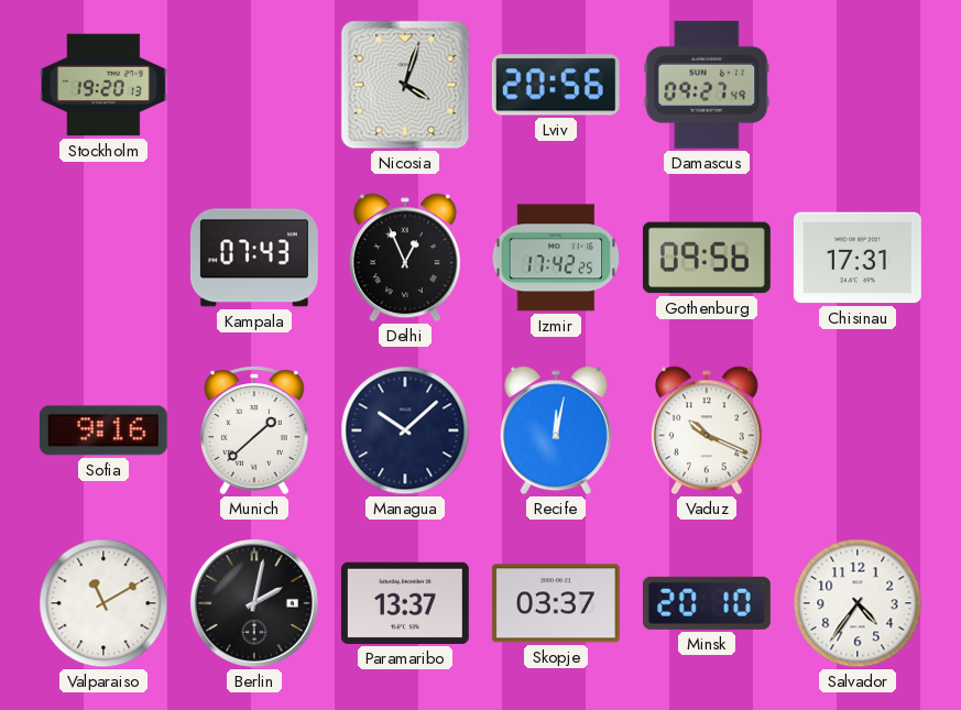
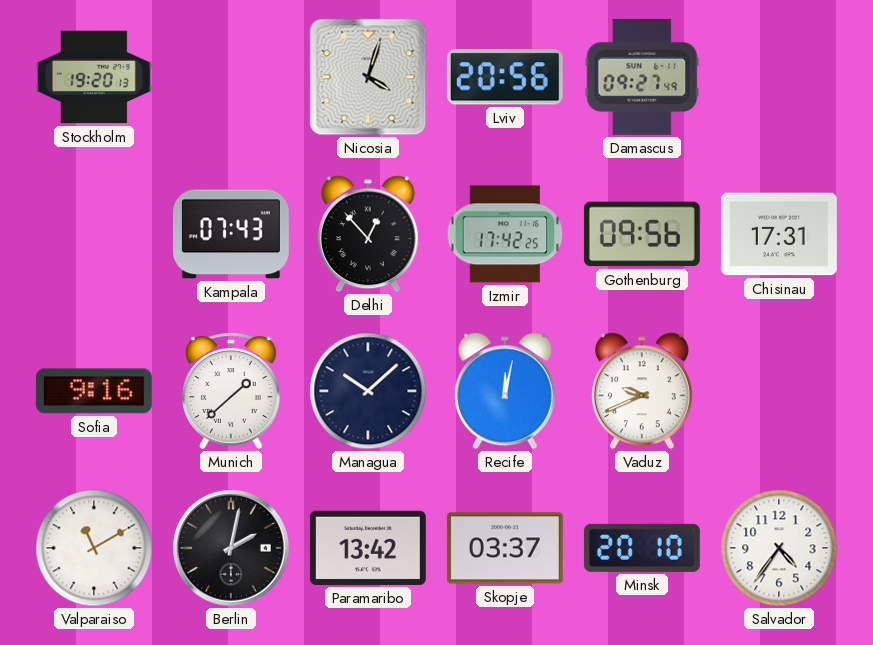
Delhi: 12:56 -> 12:53
Vaduz: 10:19 -> 9:41
Paramaribo: 13:37 -> 13:42
